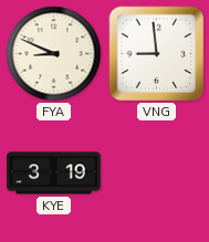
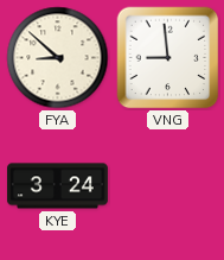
FYA: 8:49 -> 8:52
KYE: 3:19 -> 3:24
